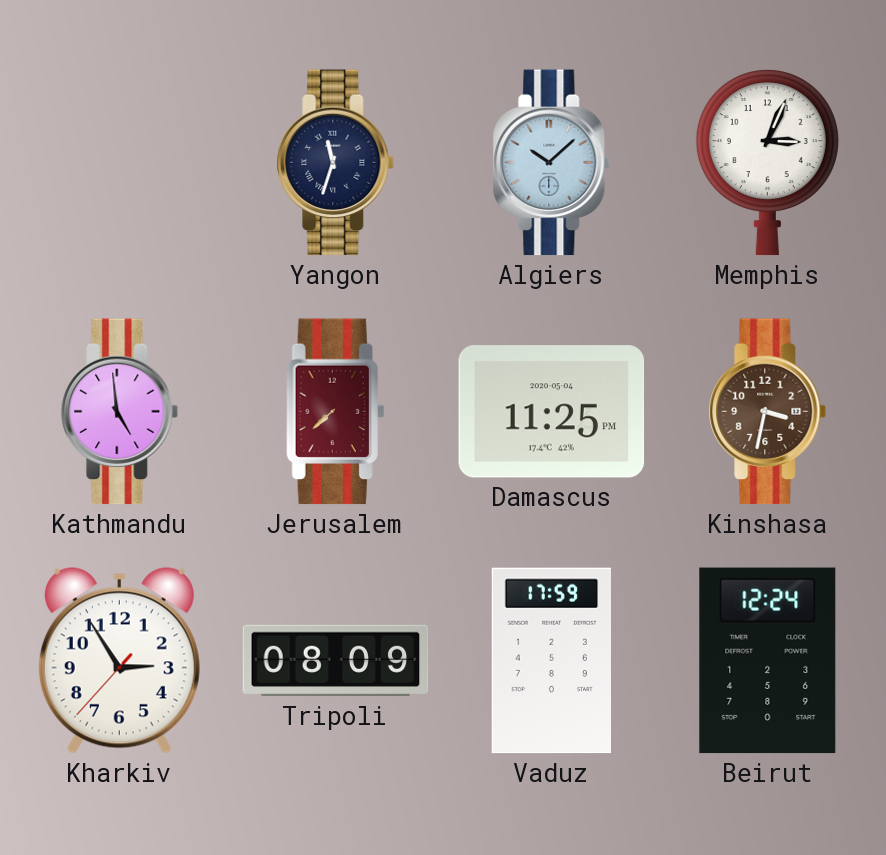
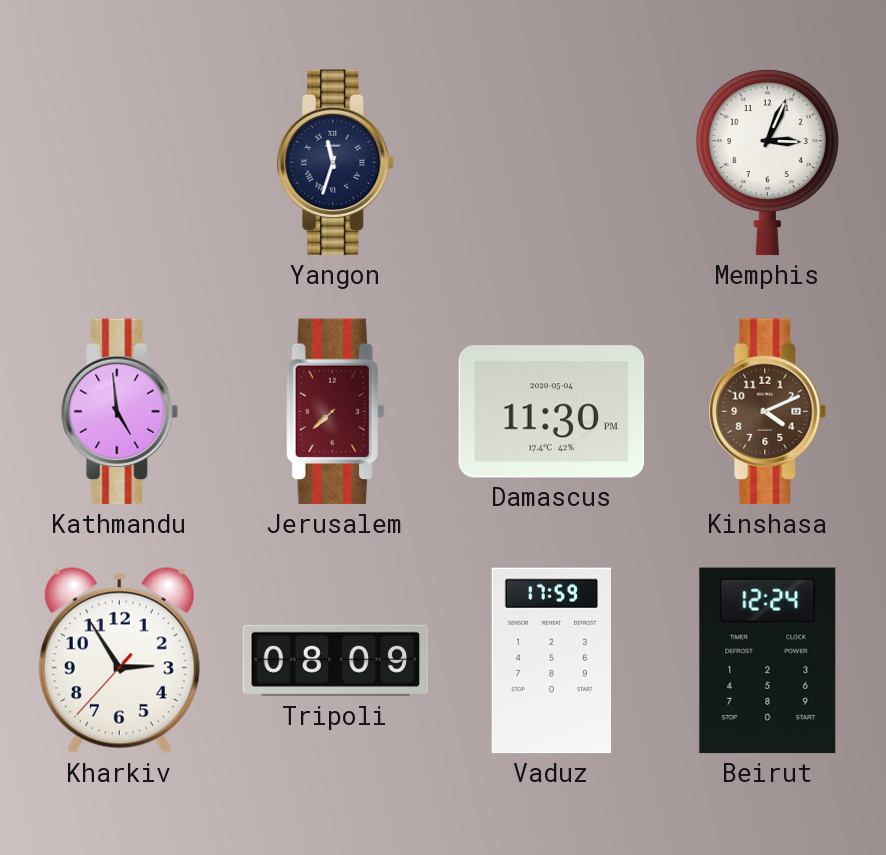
Algiers: 10:08 -> none
Damascus: 11:25 -> 11:30
Kinshasa: 3:32 -> 4:11
